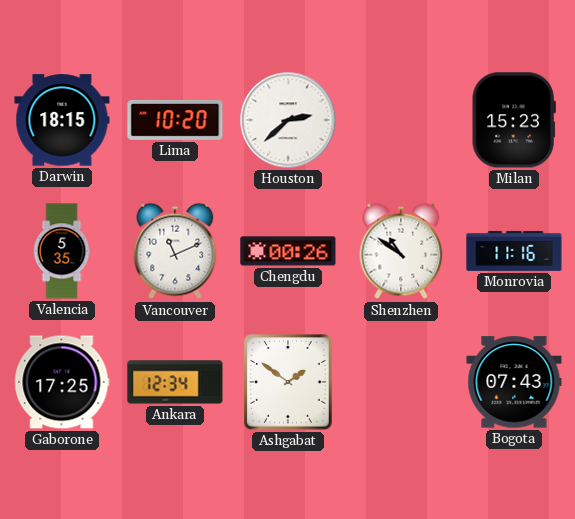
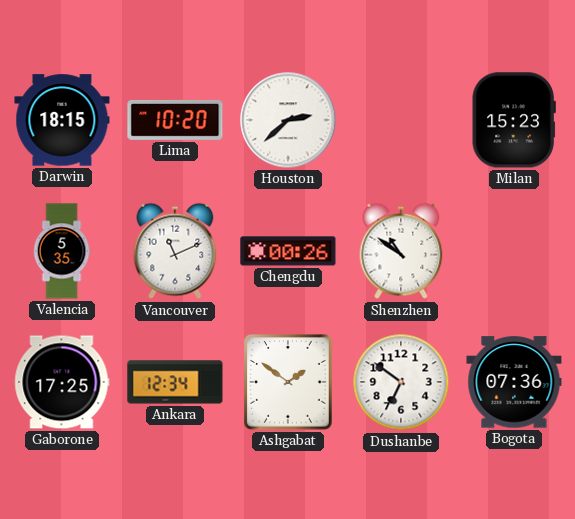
Monrovia: 11:16 -> none
Dushanbe: none -> 6:51
Bogota: 07:43 -> 07:36
